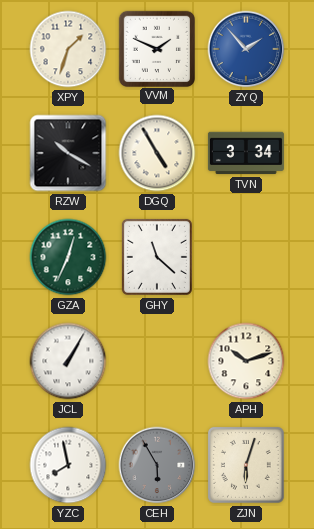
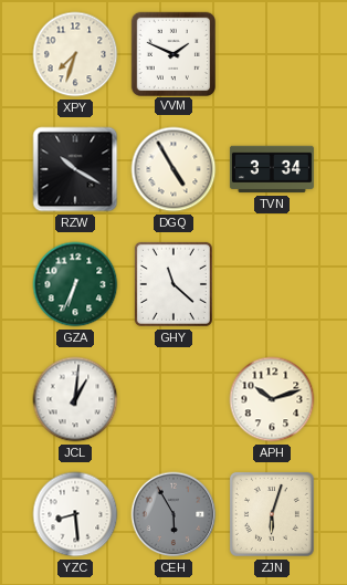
XPY: 1:33 -> 7:33
ZYQ: 1:53 -> none
GZA: 12:34 -> 6:34
JCL: 1:05 -> 1:01
YZC: 7:58 -> 8:29
